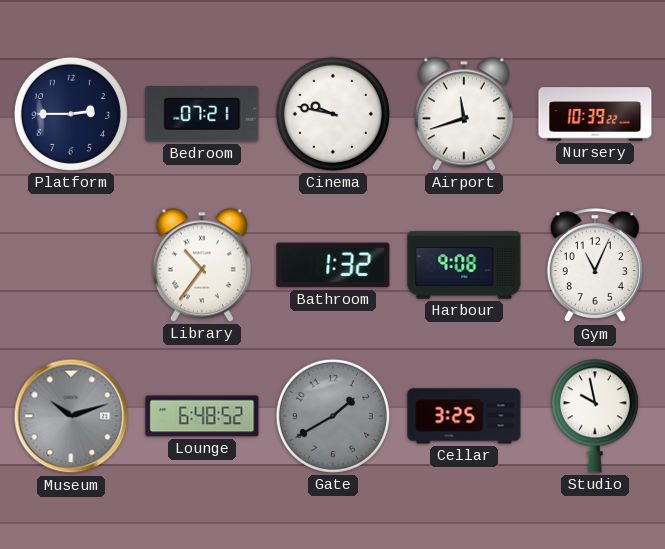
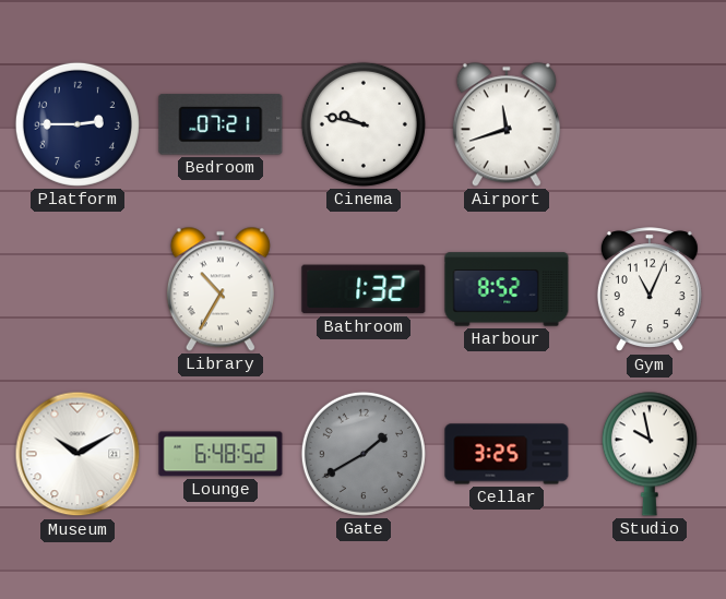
Nursery: 10:39 -> none
Library: 10:36 -> 10:35
Harbour: 9:08 -> 8:52
Museum: 10:12 -> 10:10
Museum dial: grey -> white
